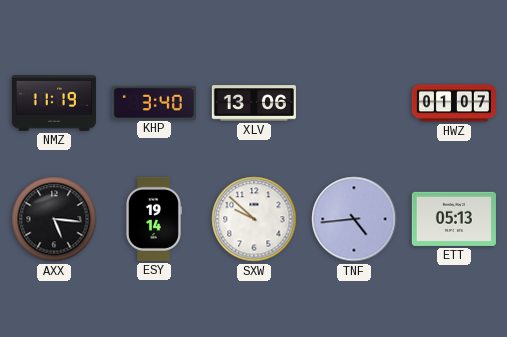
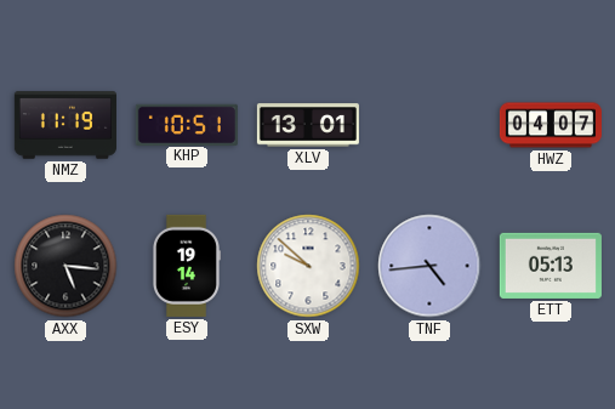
KHP: 3:40 -> 10:51
XLV: 13:06 -> 13:01
HWZ: 01:07 -> 04:07
